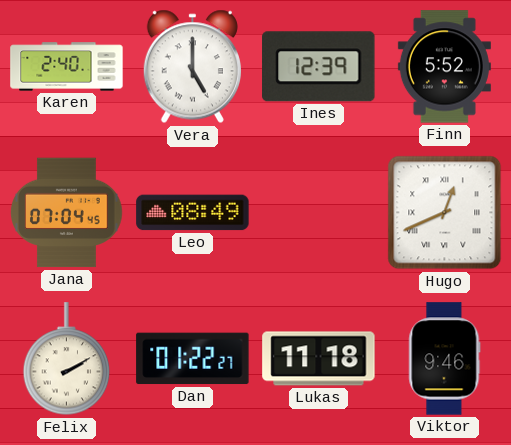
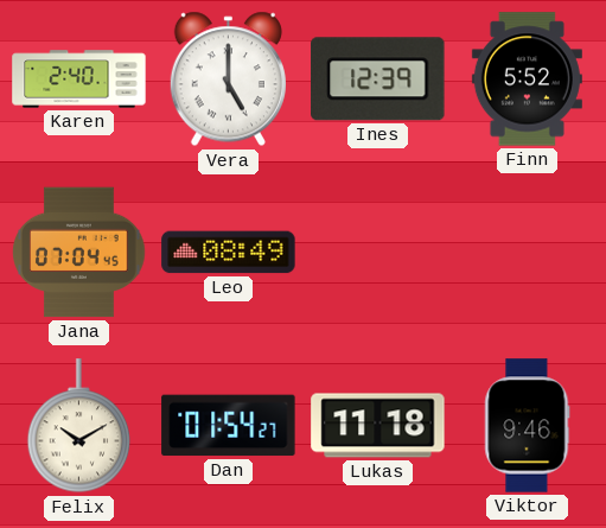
Hugo: 12:41 -> none
Felix: 2:10 -> 10:10
Dan: 01:22 -> 01:54
